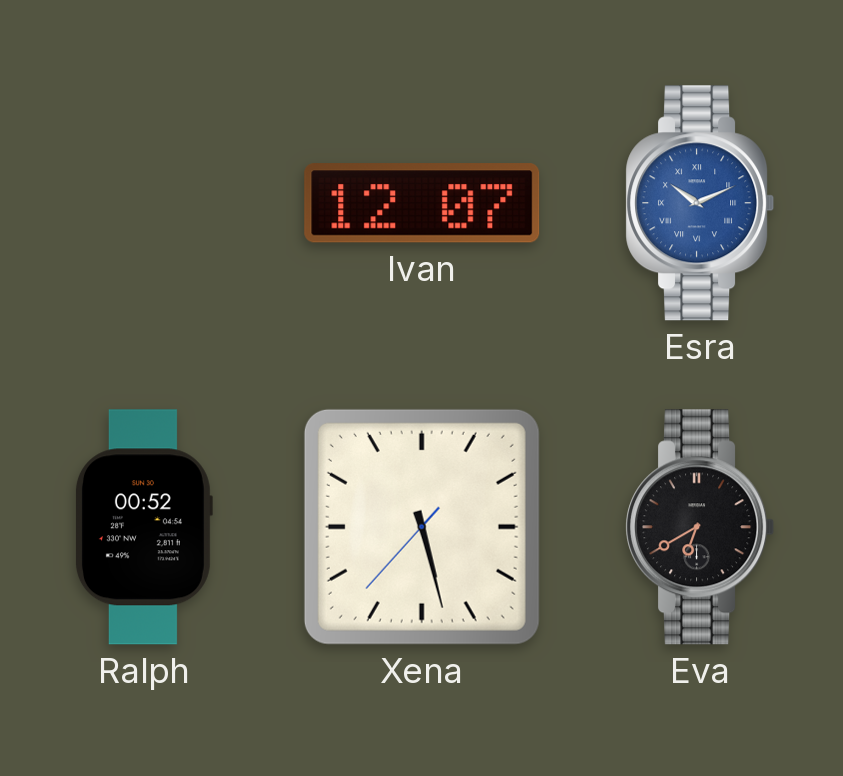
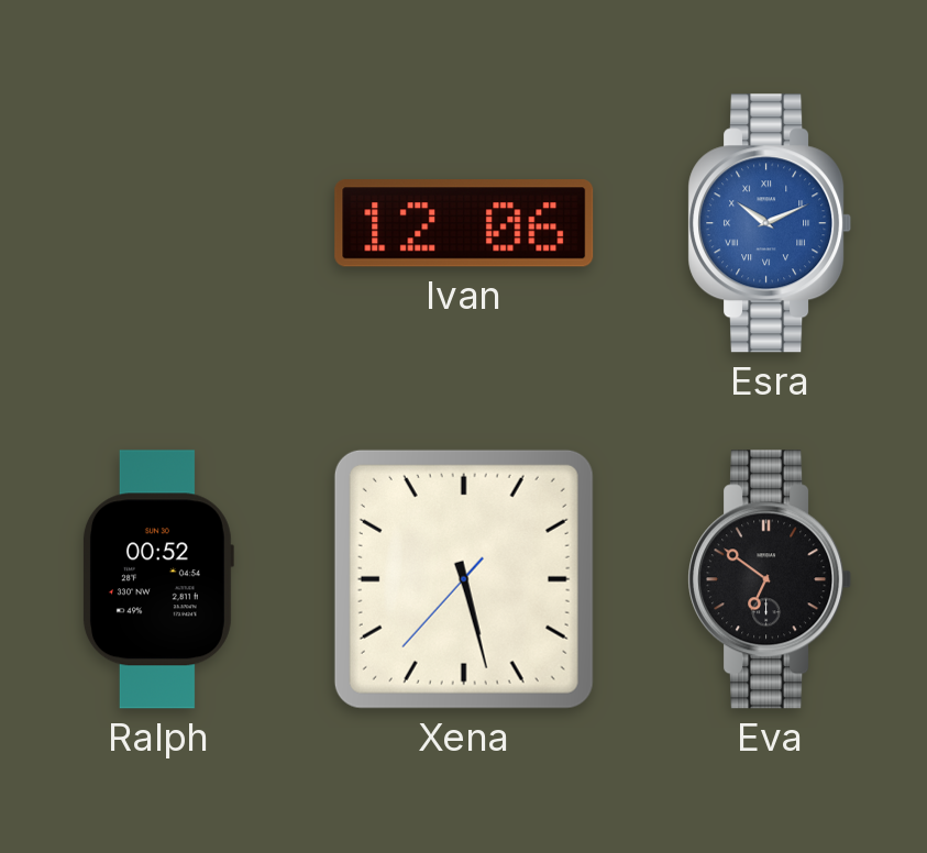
Ivan: 12:07 -> 12:06
Eva: 6:40 -> 6:51
